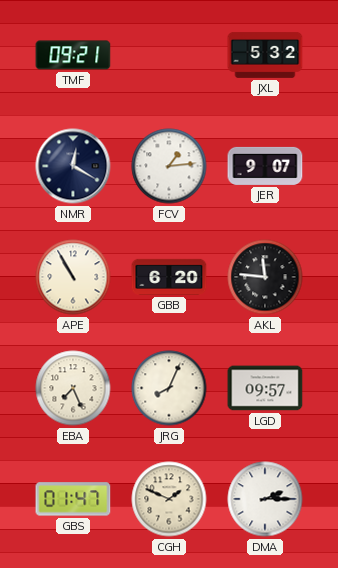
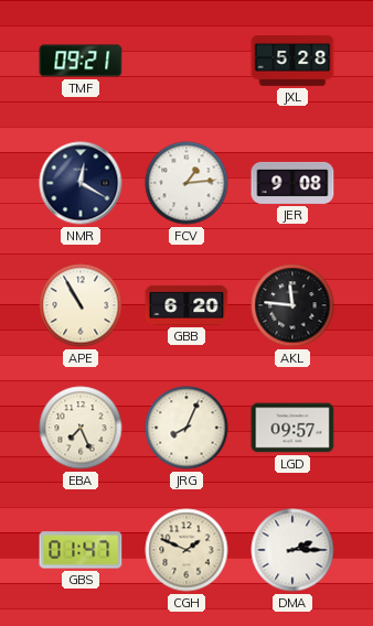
JXL: 5:32 -> 5:28
JER: 9:07 -> 9:08
